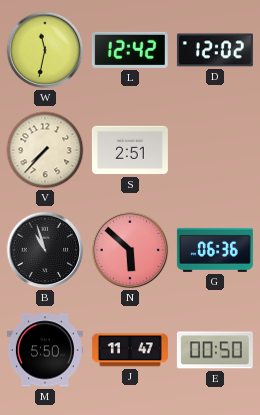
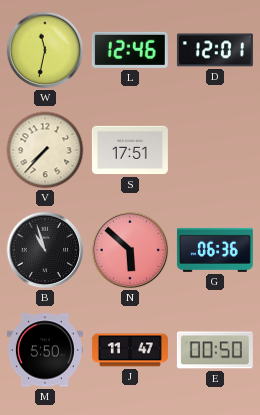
L: 12:42 -> 12:46
D: 12:02 -> 12:01
S: 2:51 -> 17:51
